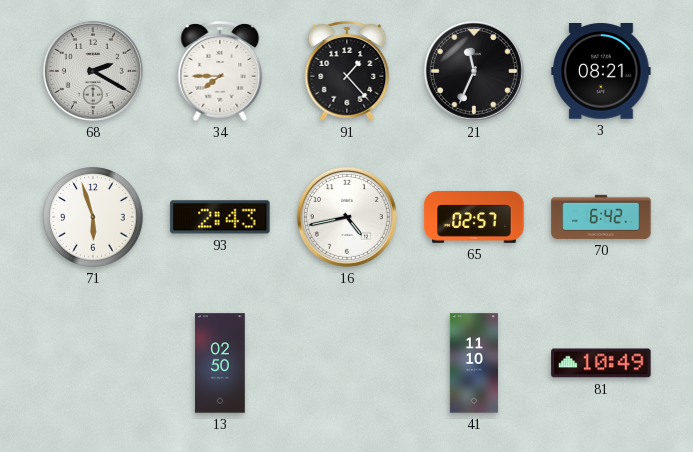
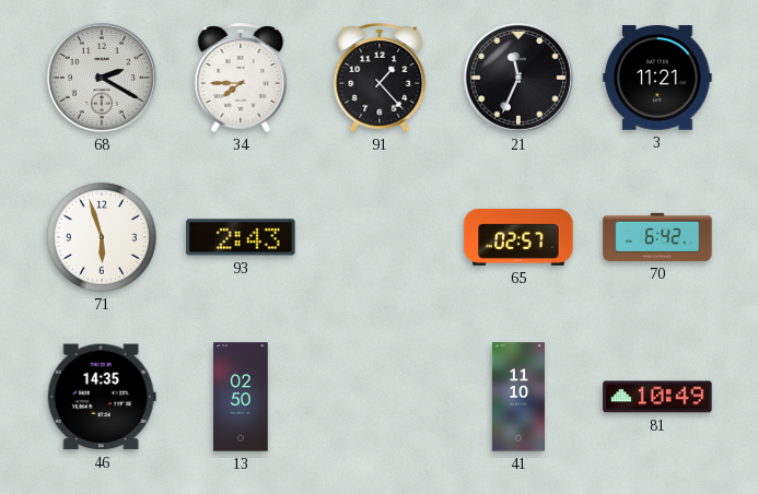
3: 08:21 -> 11:21
16: 4:43 -> none
46: none -> 14:35
